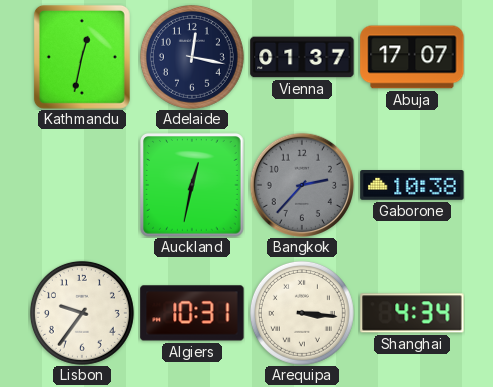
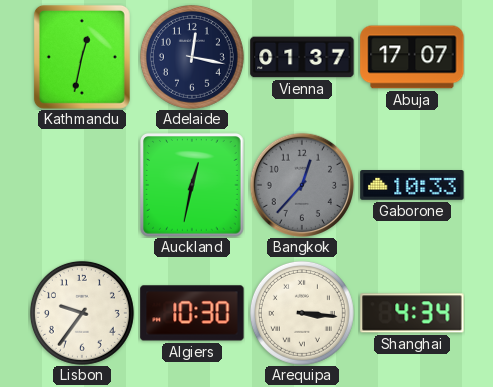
Bangkok: 2:37 -> 12:37
Gaborone: 10:38 -> 10:33
Algiers: 10:31 -> 10:30
